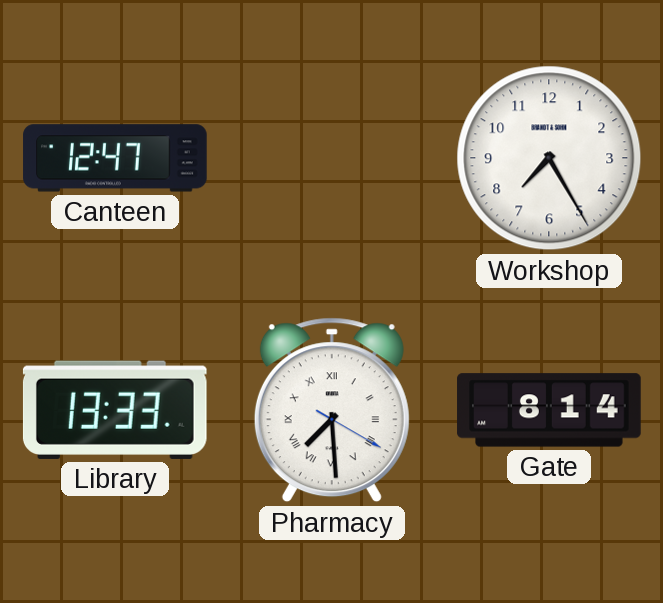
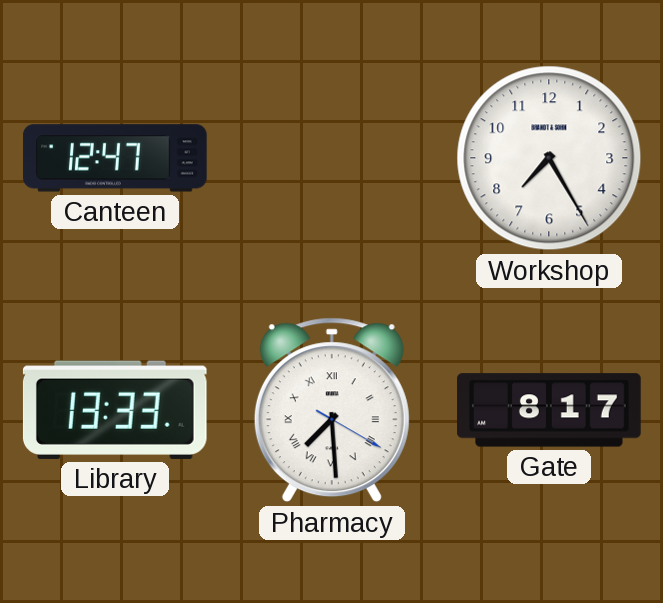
Gate: 8:14 -> 8:17
